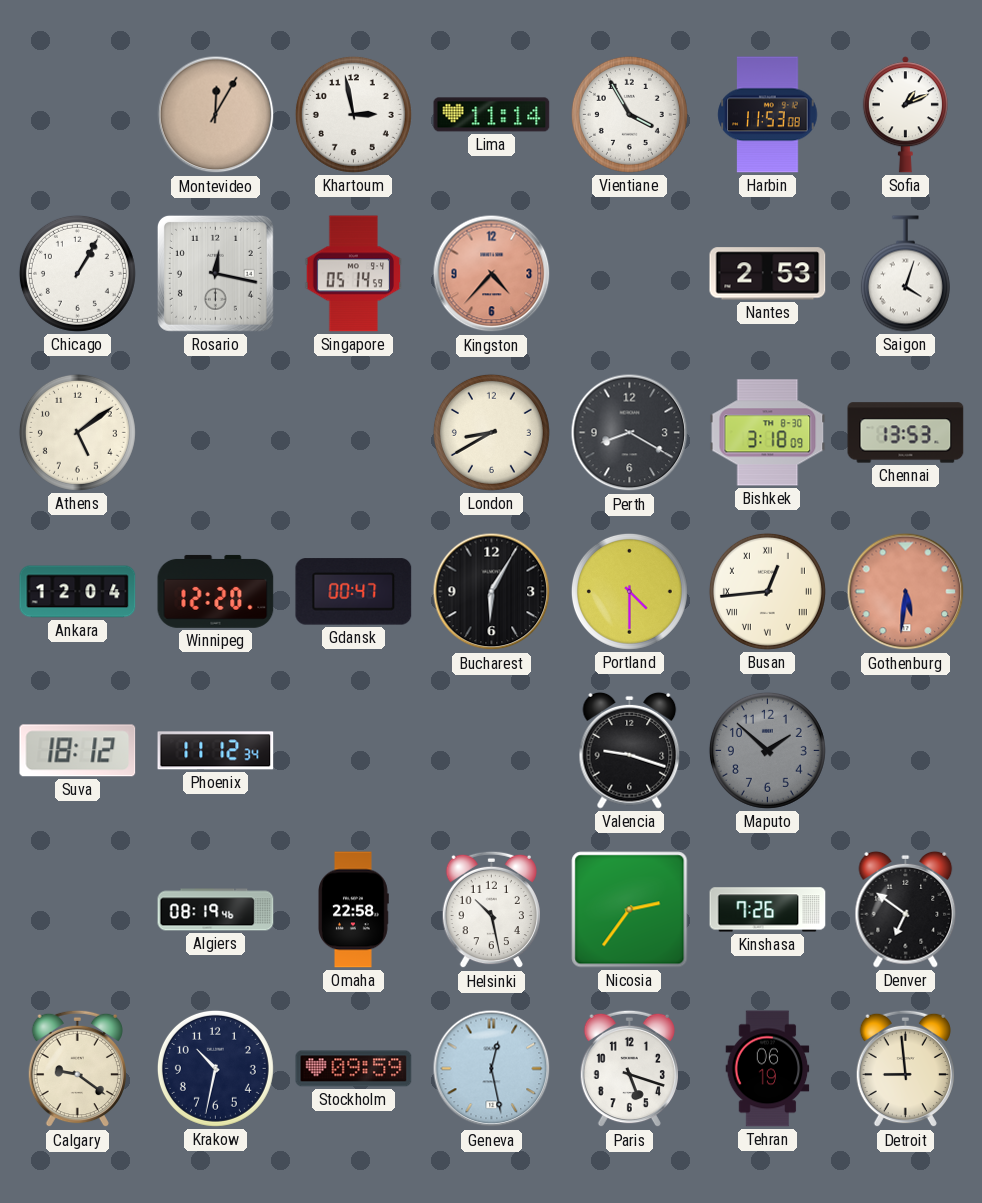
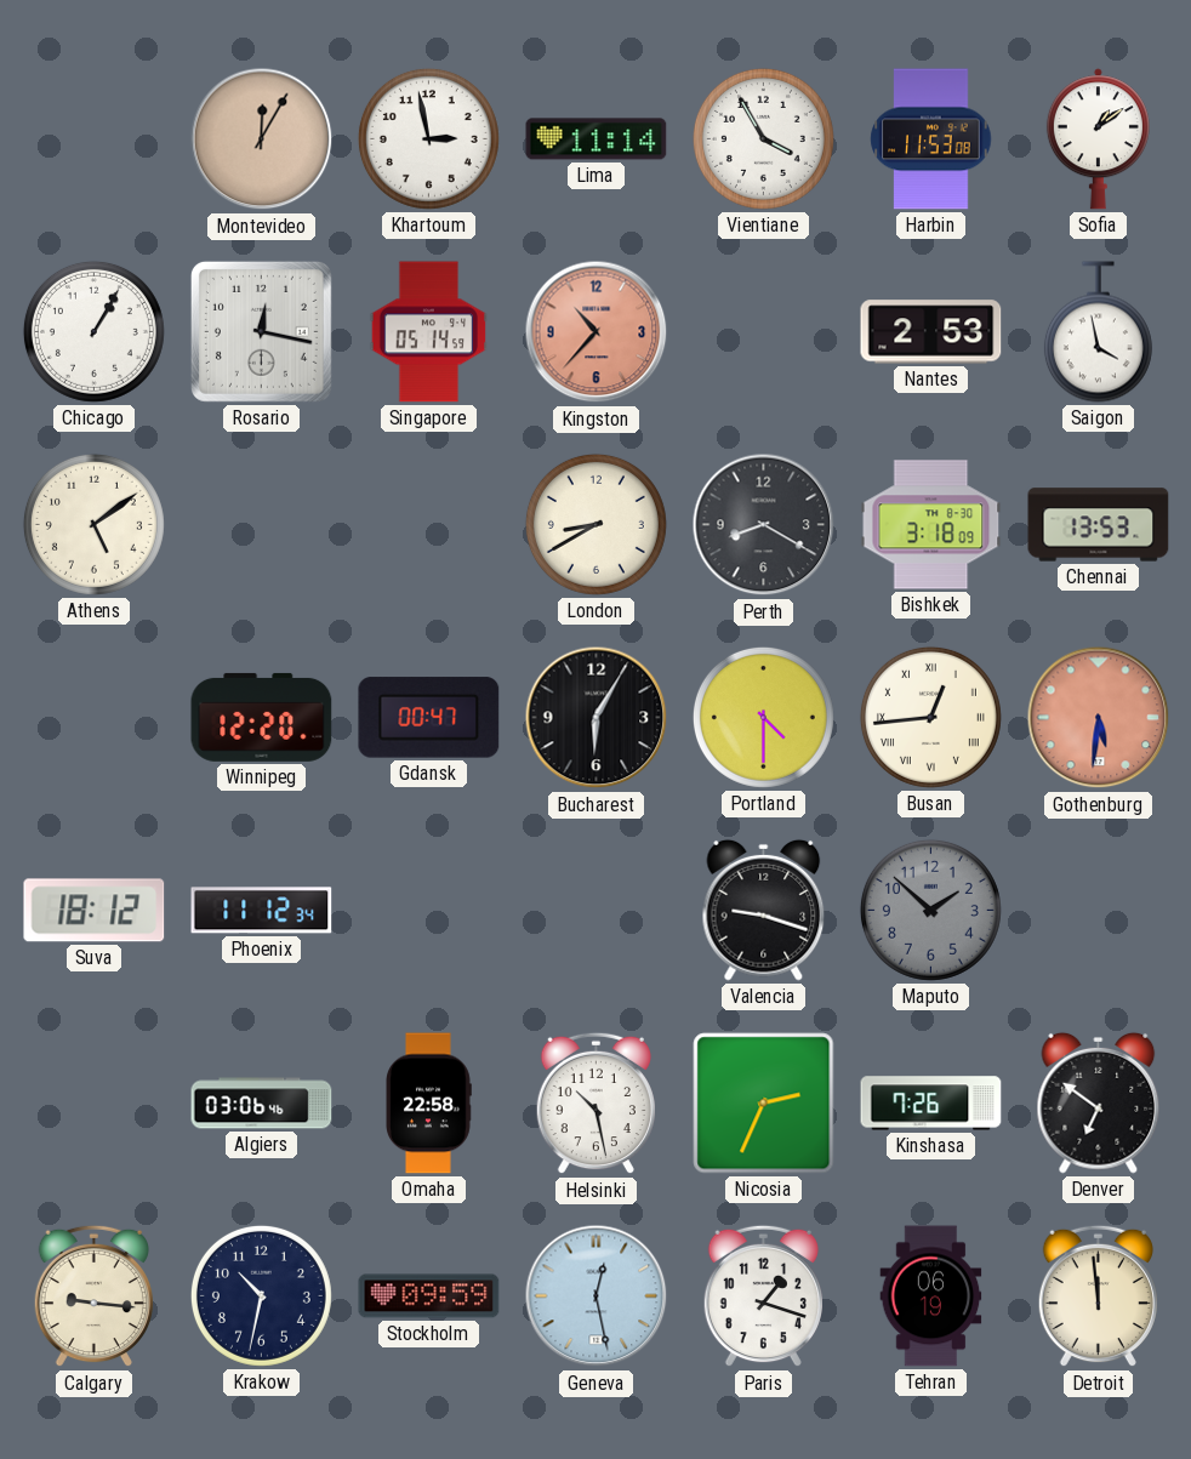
Sofia: 1:11 -> 1:09
Kingston: 4:37 -> 10:37
Saigon: 4:03 -> 3:58
Ankara: 12:04 -> none
Algiers: 08:19 -> 03:06
Nicosia: 2:36 -> 2:34
Calgary: 9:21 -> 9:16
Paris: 5:18 -> 1:18
Detroit: 8:59 -> 11:59
